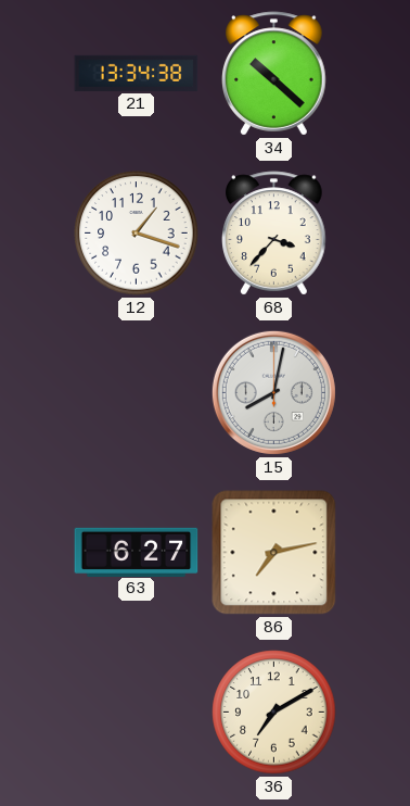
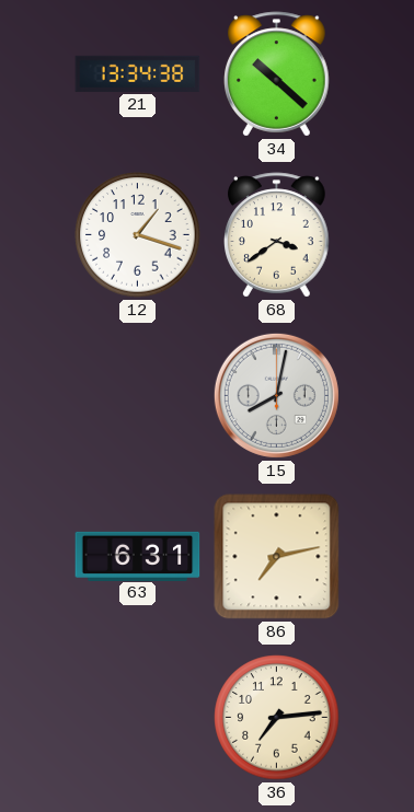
68: 3:37 -> 3:39
63: 6:27 -> 6:31
36: 7:10 -> 7:14
